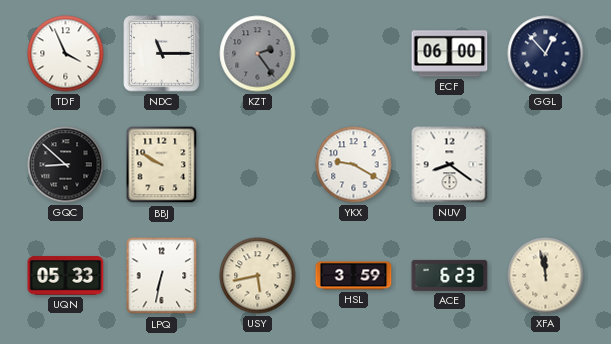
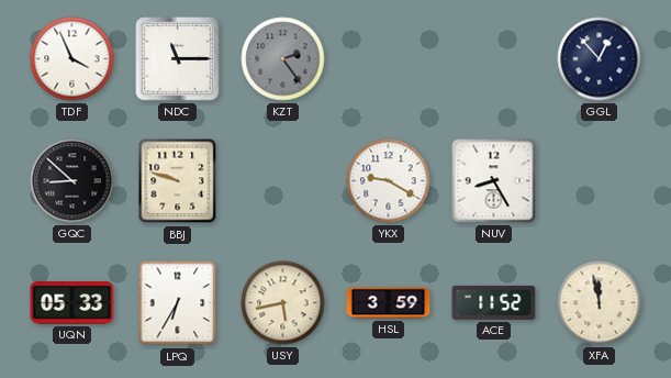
ECF: 06:00 -> none
BBJ: 9:50 -> 9:48
NUV: 8:21 -> 8:25
LPQ: 6:32 -> 6:35
ACE: 6:23 -> 11:52
